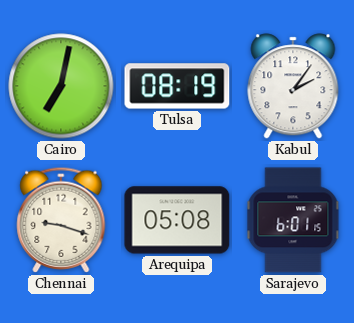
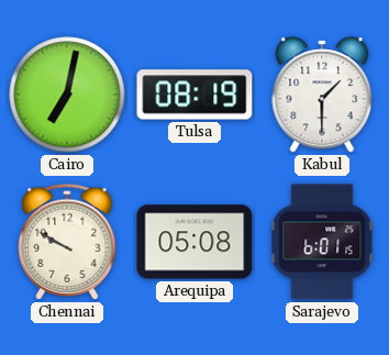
Kabul: 2:06 -> 1:30
Chennai: 9:18 -> 9:50
